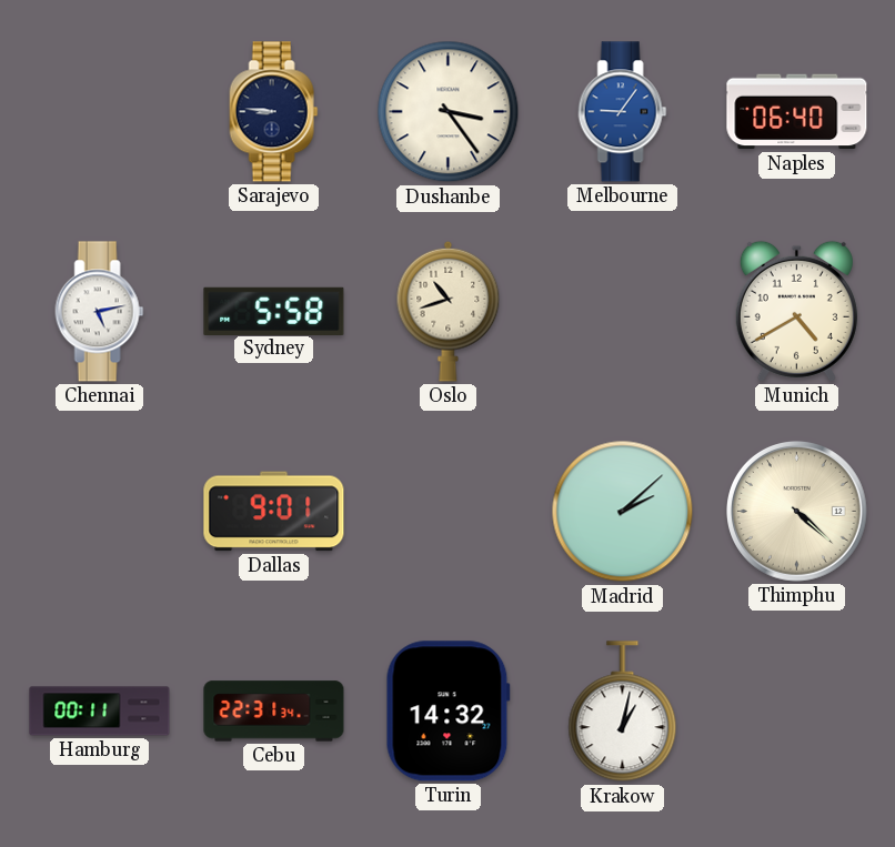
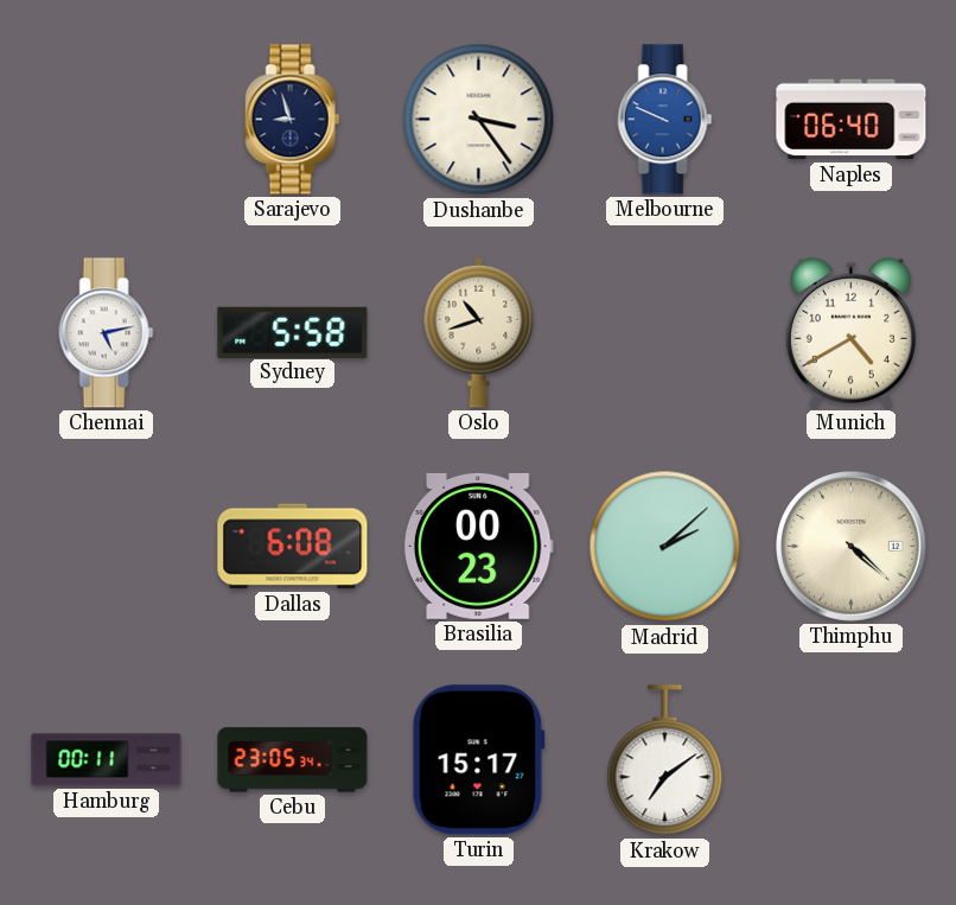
Sarajevo: 8:46 -> 8:57
Melbourne: 9:06 -> 9:49
Dallas: 9:01 -> 6:08
Brasilia: none -> 00:23
Cebu: 22:31 -> 23:05
Turin: 14:32 -> 15:17
Krakow: 1:02 -> 7:09
